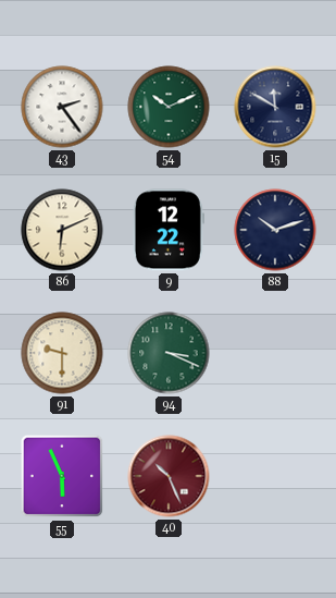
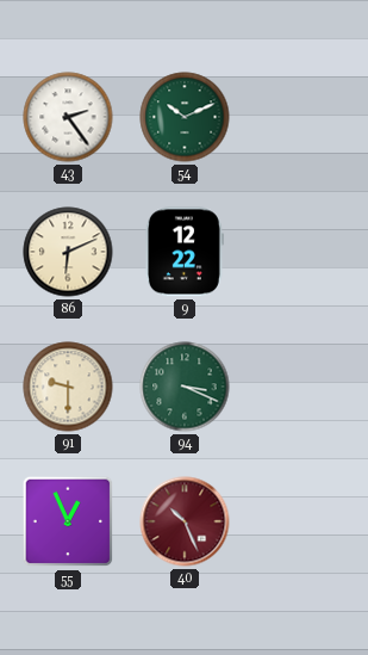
15: 11:50 -> none
88: 10:12 -> none
55: 5:56 -> 12:56
